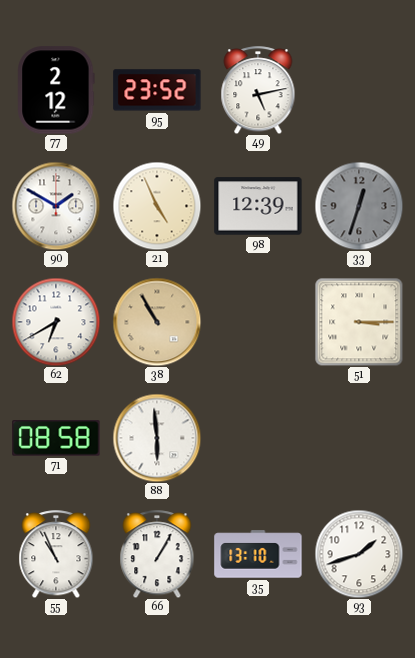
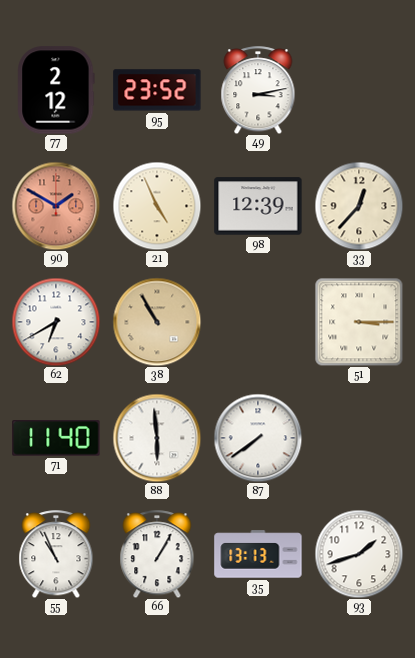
49: 5:13 -> 3:13
90 dial: white -> salmon
33: 12:33 -> 12:37
33 dial: grey -> cream
71: 08:58 -> 11:40
87: none -> 7:39
35: 13:10 -> 13:13
